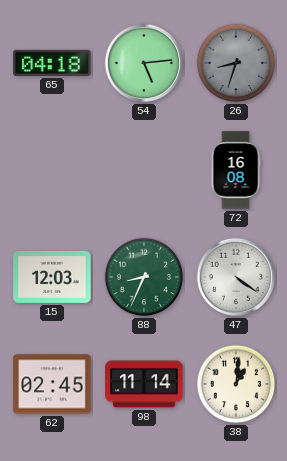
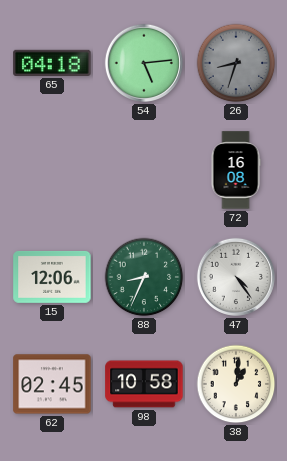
15: 12:03 -> 12:06
47: 4:21 -> 4:24
98: 11:14 -> 10:58
